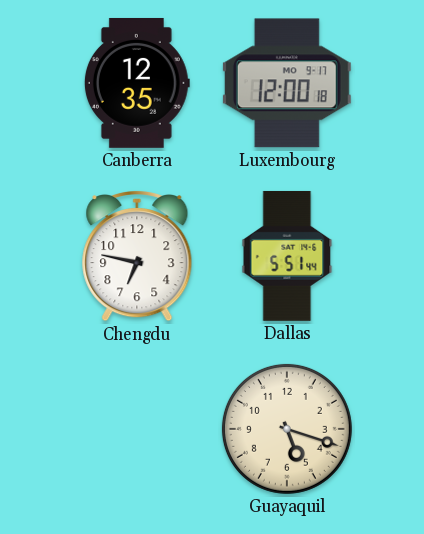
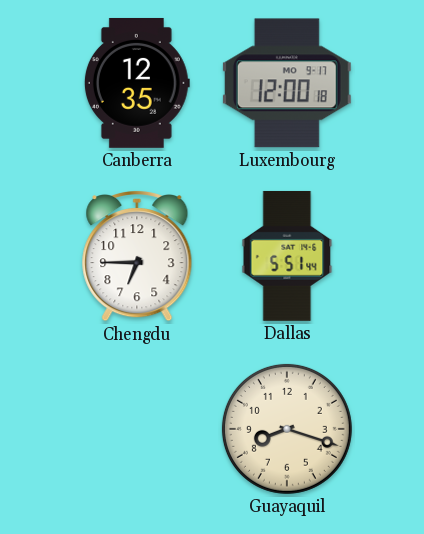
Chengdu: 6:47 -> 6:45
Guayaquil: 5:18 -> 8:18
